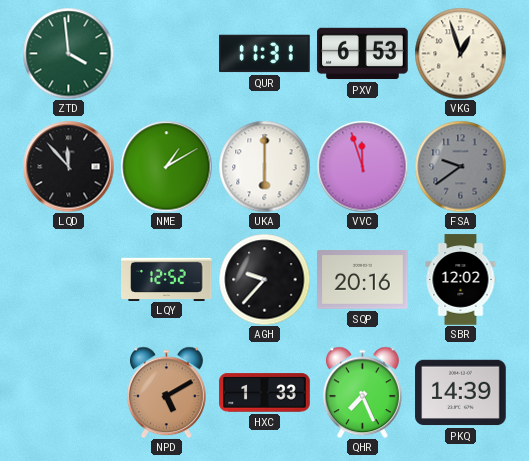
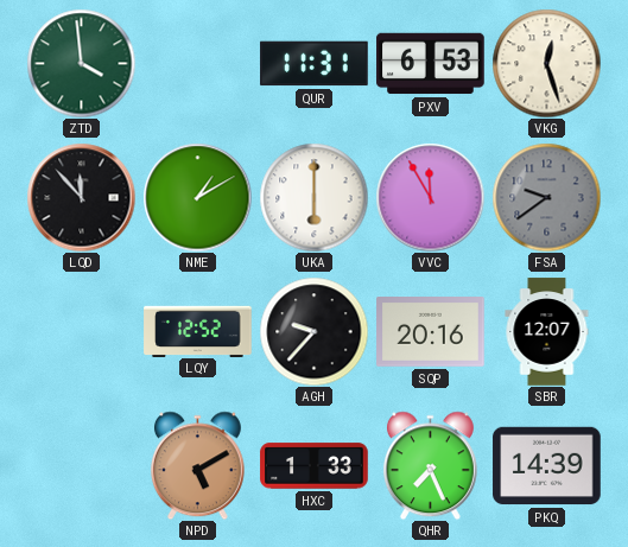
VKG: 12:57 -> 12:27
VVC: 11:57 -> 11:55
SBR: 12:02 -> 12:07
